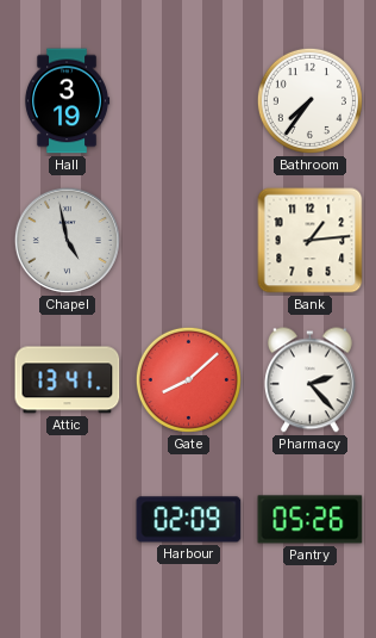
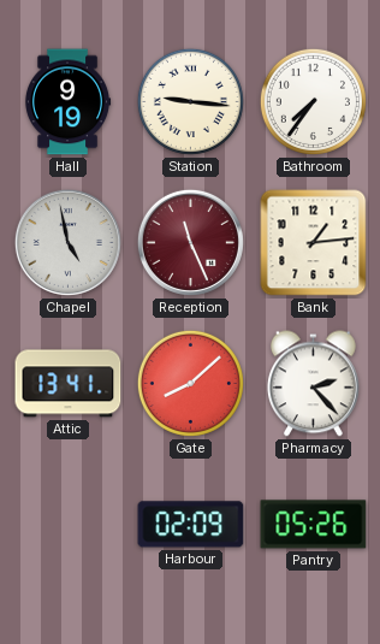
Hall: 3:19 -> 9:19
Station: none -> 9:16
Reception: none -> 11:26
